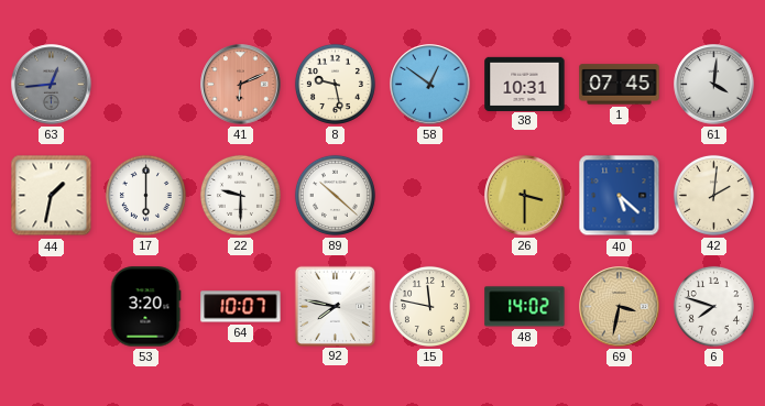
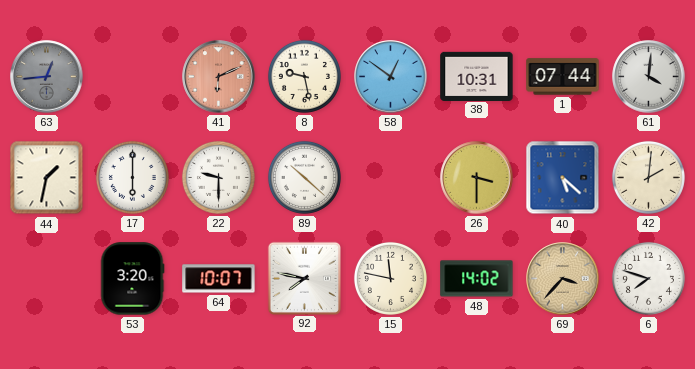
1: 07:45 -> 07:44
69: 3:32 -> 3:37
